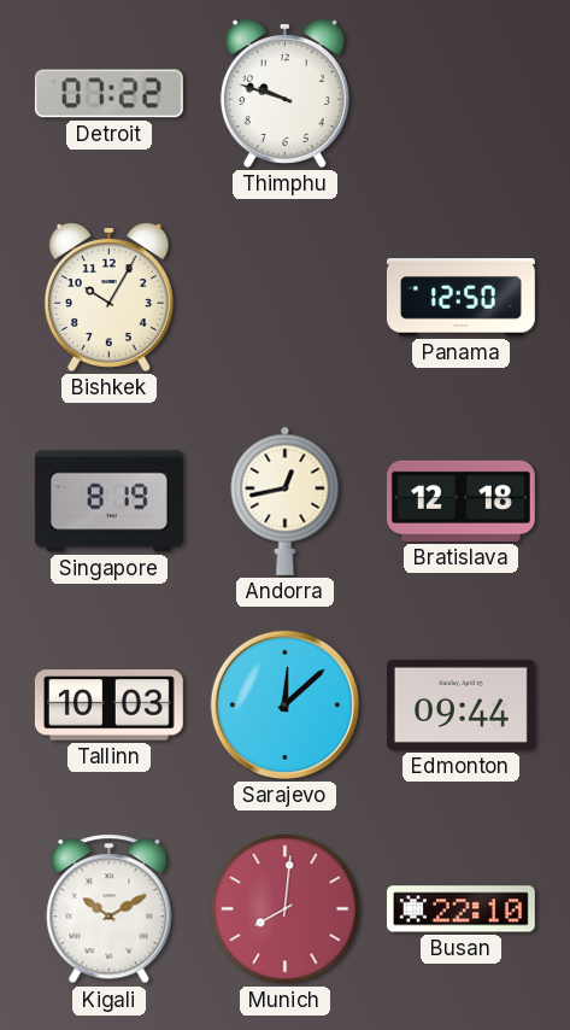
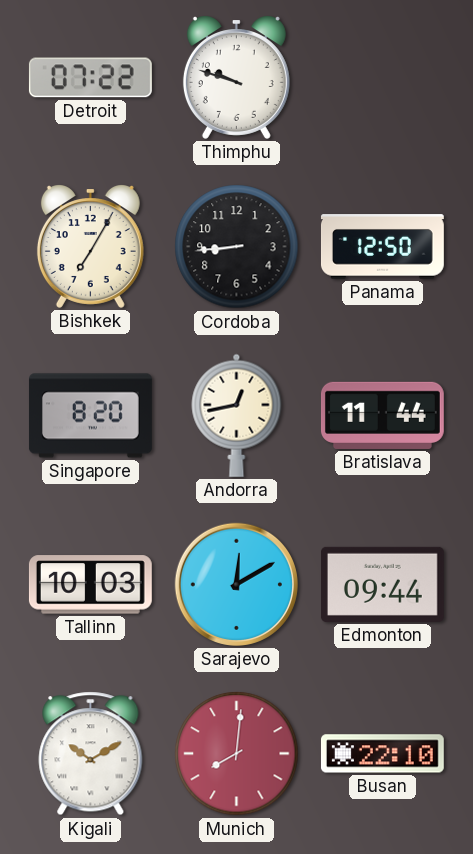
Bishkek: 10:05 -> 7:05
Cordoba: none -> 8:44
Singapore: 8:19 -> 8:20
Bratislava: 12:18 -> 11:44
Sarajevo: 12:08 -> 12:10
